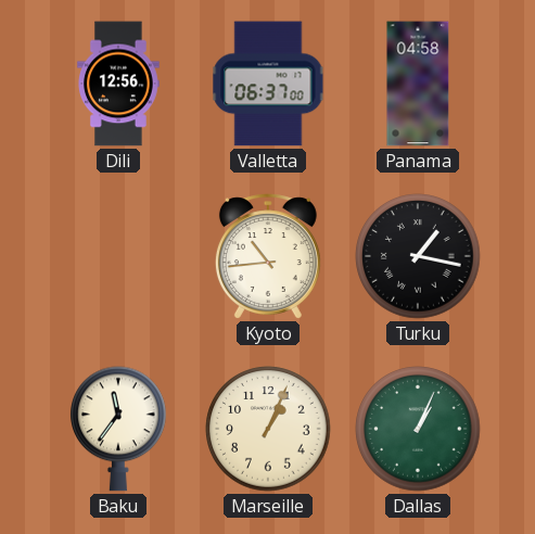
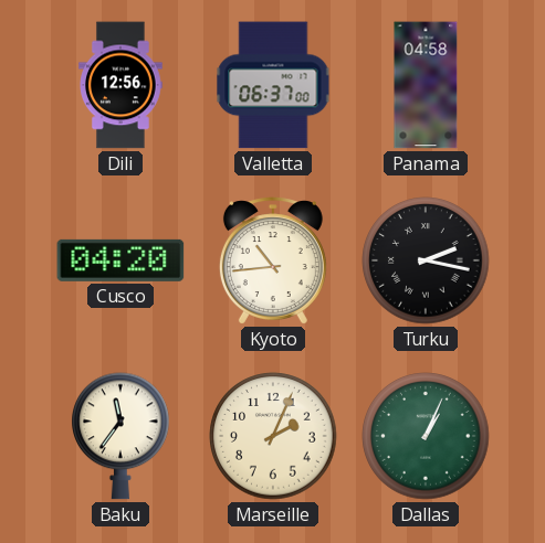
Cusco: none -> 04:20
Turku: 1:17 -> 2:17
Marseille: 1:04 -> 2:04
